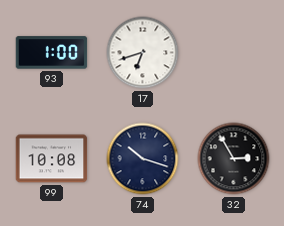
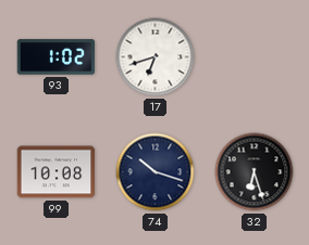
93: 1:00 -> 1:02
32: 2:55 -> 6:27
